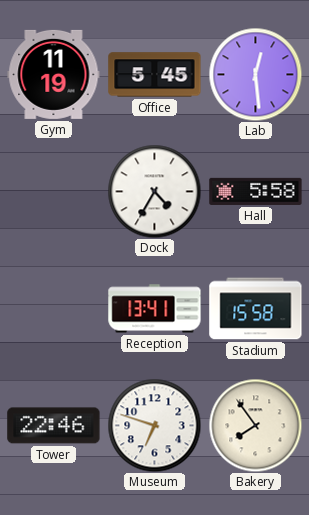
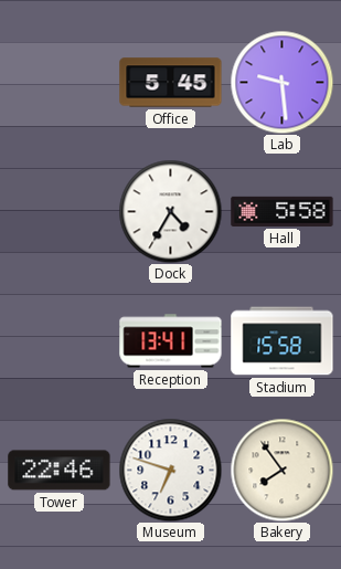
Gym: 11:19 -> none
Lab: 12:29 -> 9:29
